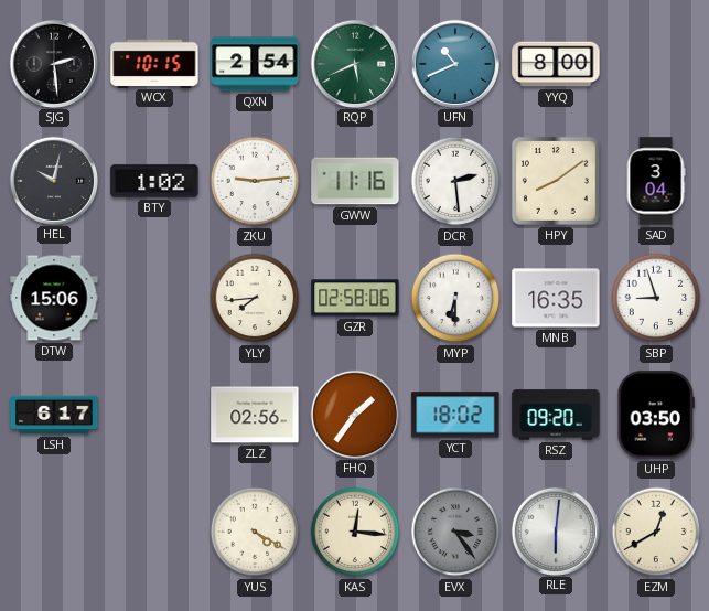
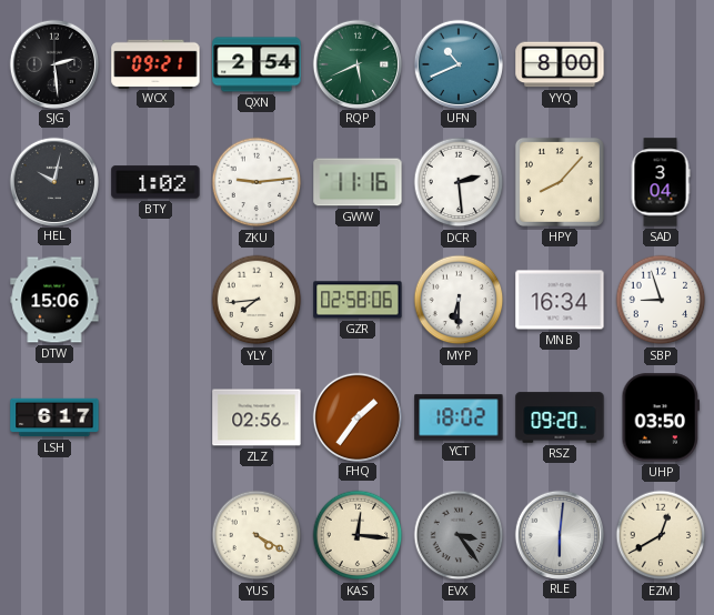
WCX: 10:15 -> 09:21
HPY: 8:09 -> 8:07
MNB: 16:35 -> 16:34
